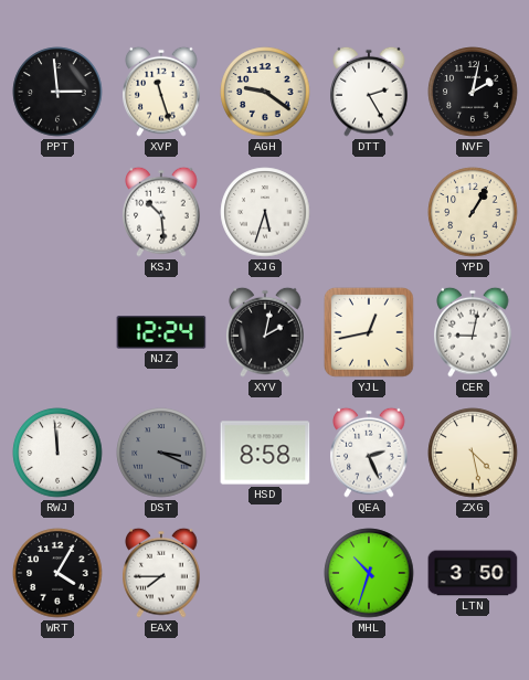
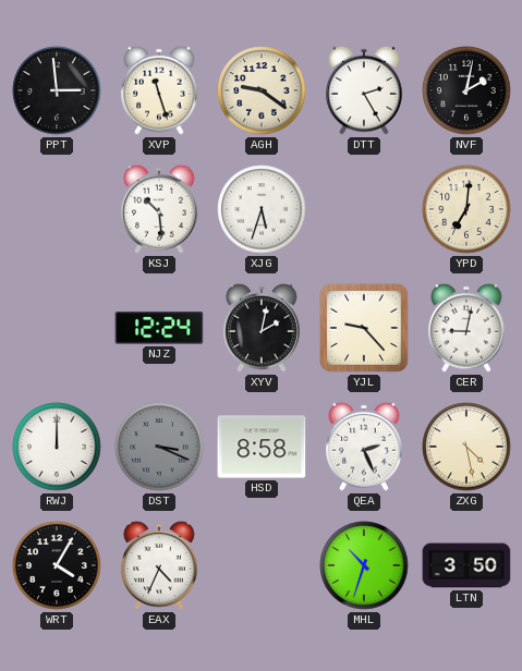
YPD: 1:05 -> 7:01
YJL: 12:43 -> 9:23
RWJ: 11:59 -> 12:00
EAX: 7:45 -> 4:34
